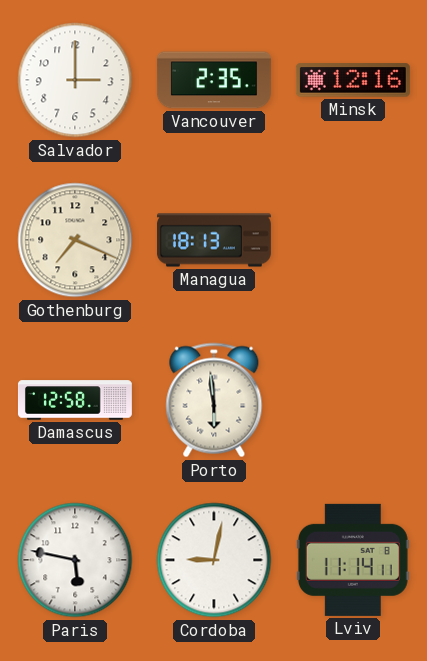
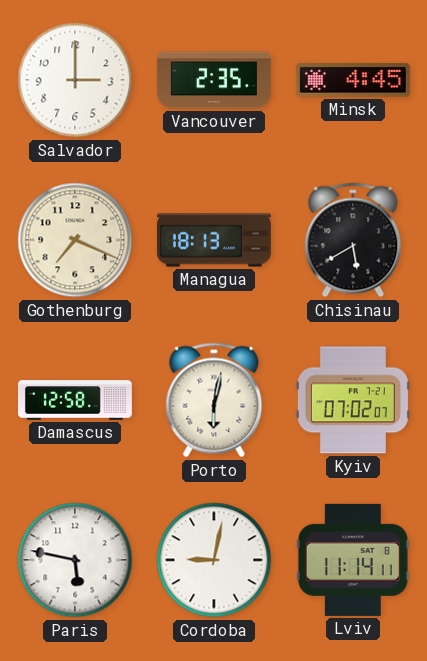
Minsk: 12:16 -> 4:45
Chisinau: none -> 5:40
Porto: 5:59 -> 6:02
Kyiv: none -> 07:02
